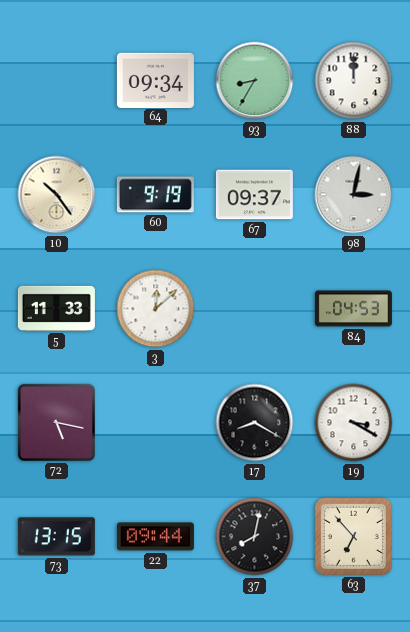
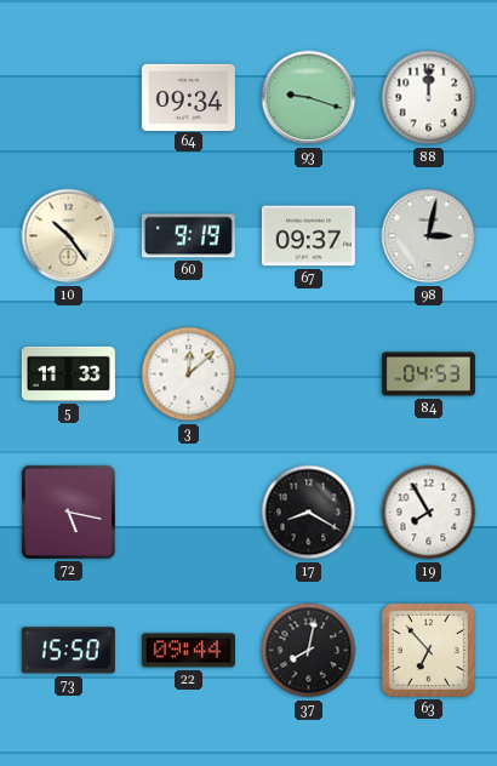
93: 8:35 -> 9:18
19: 3:20 -> 7:55
73: 13:15 -> 15:50
